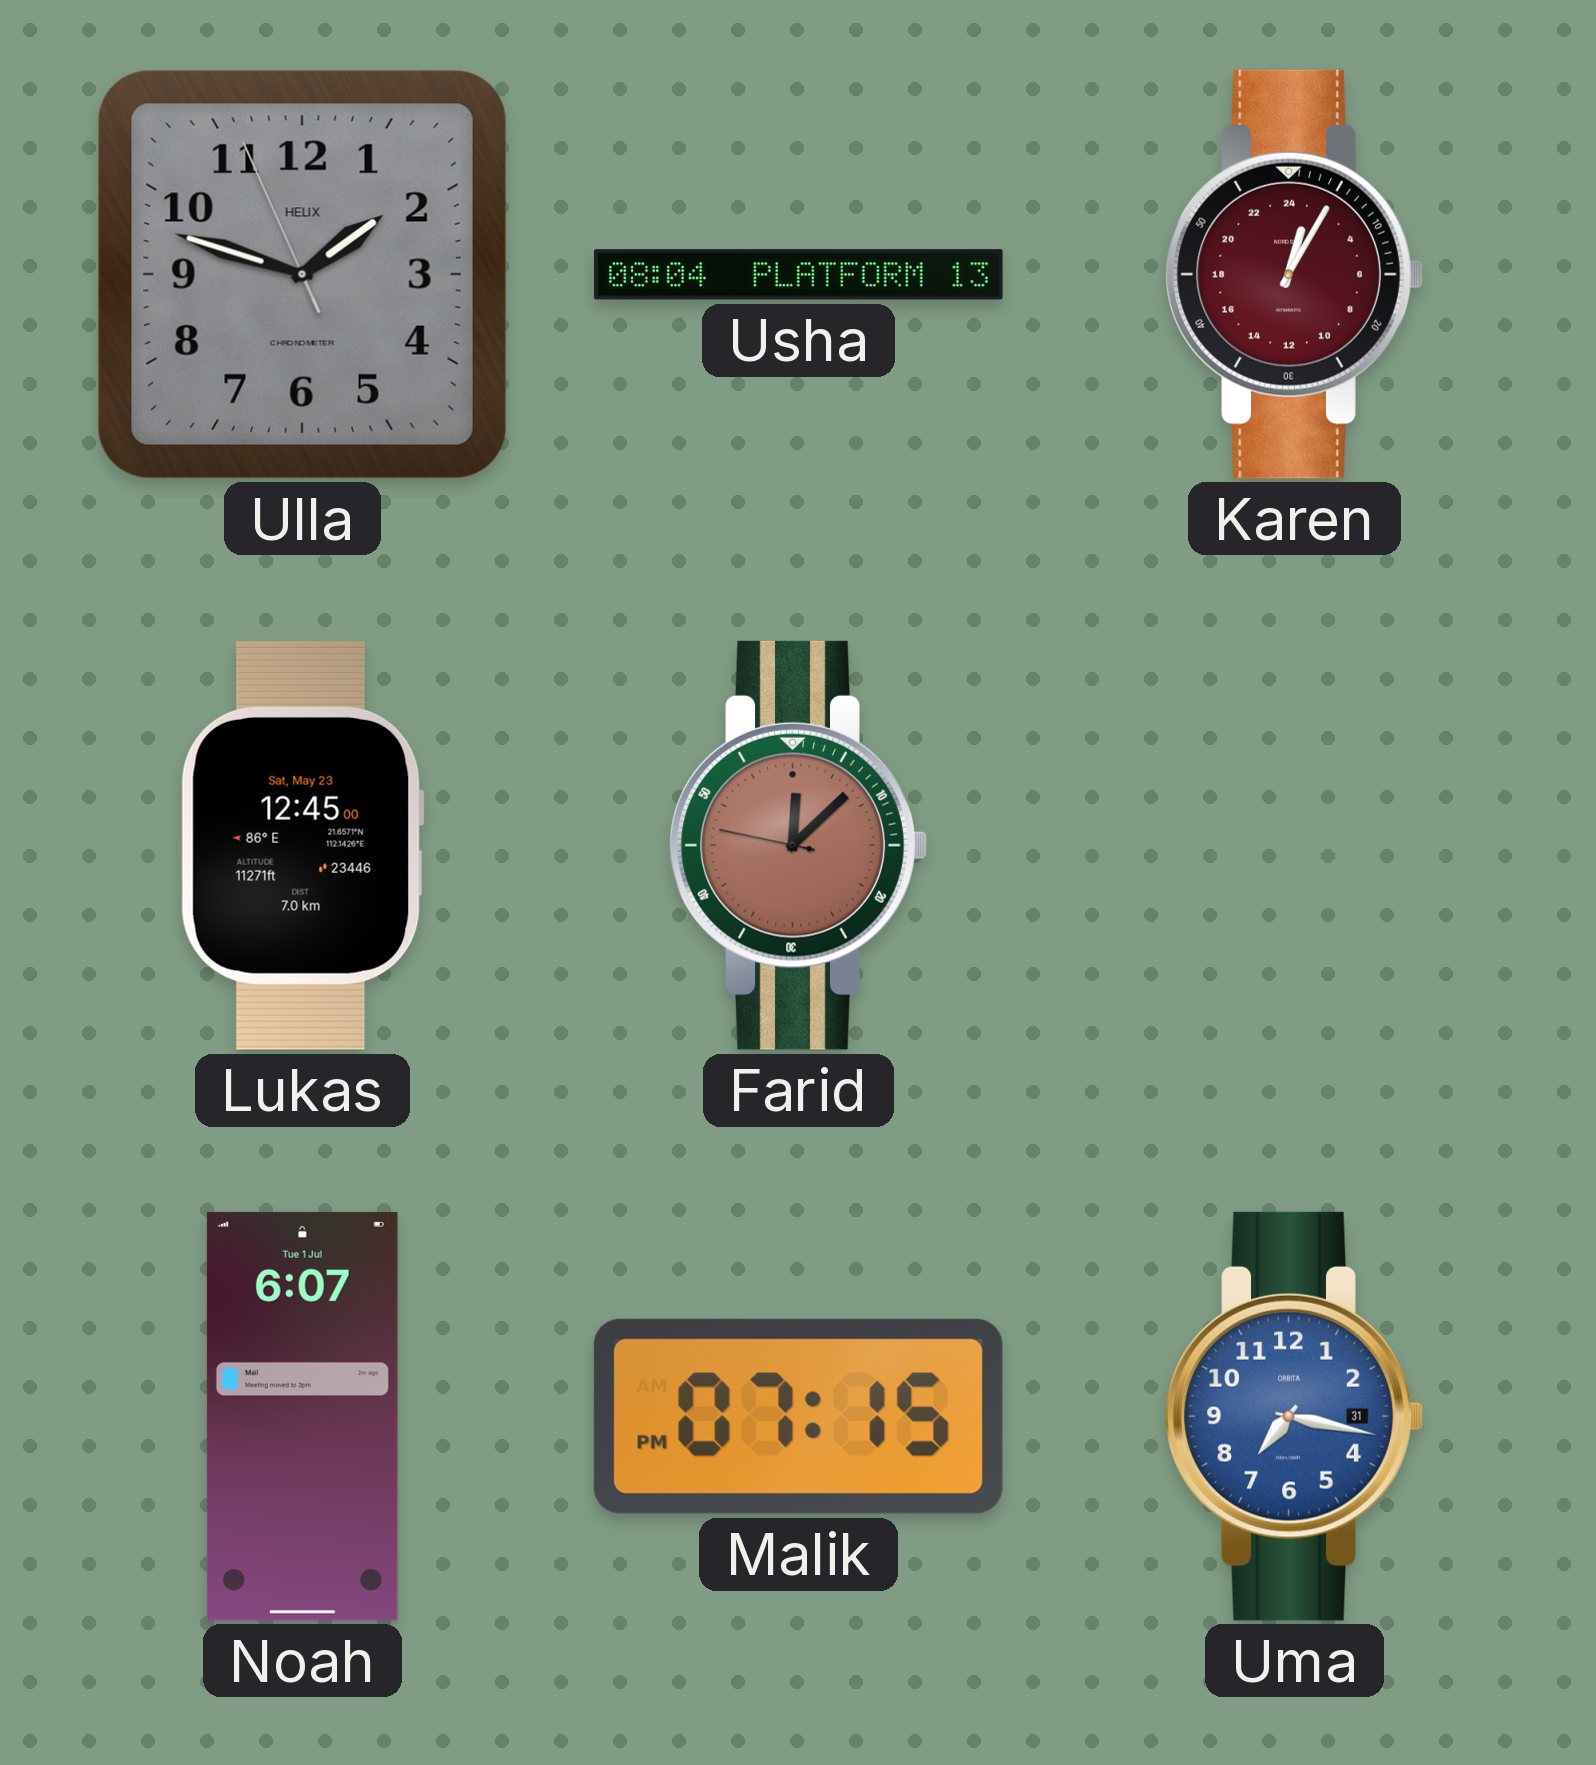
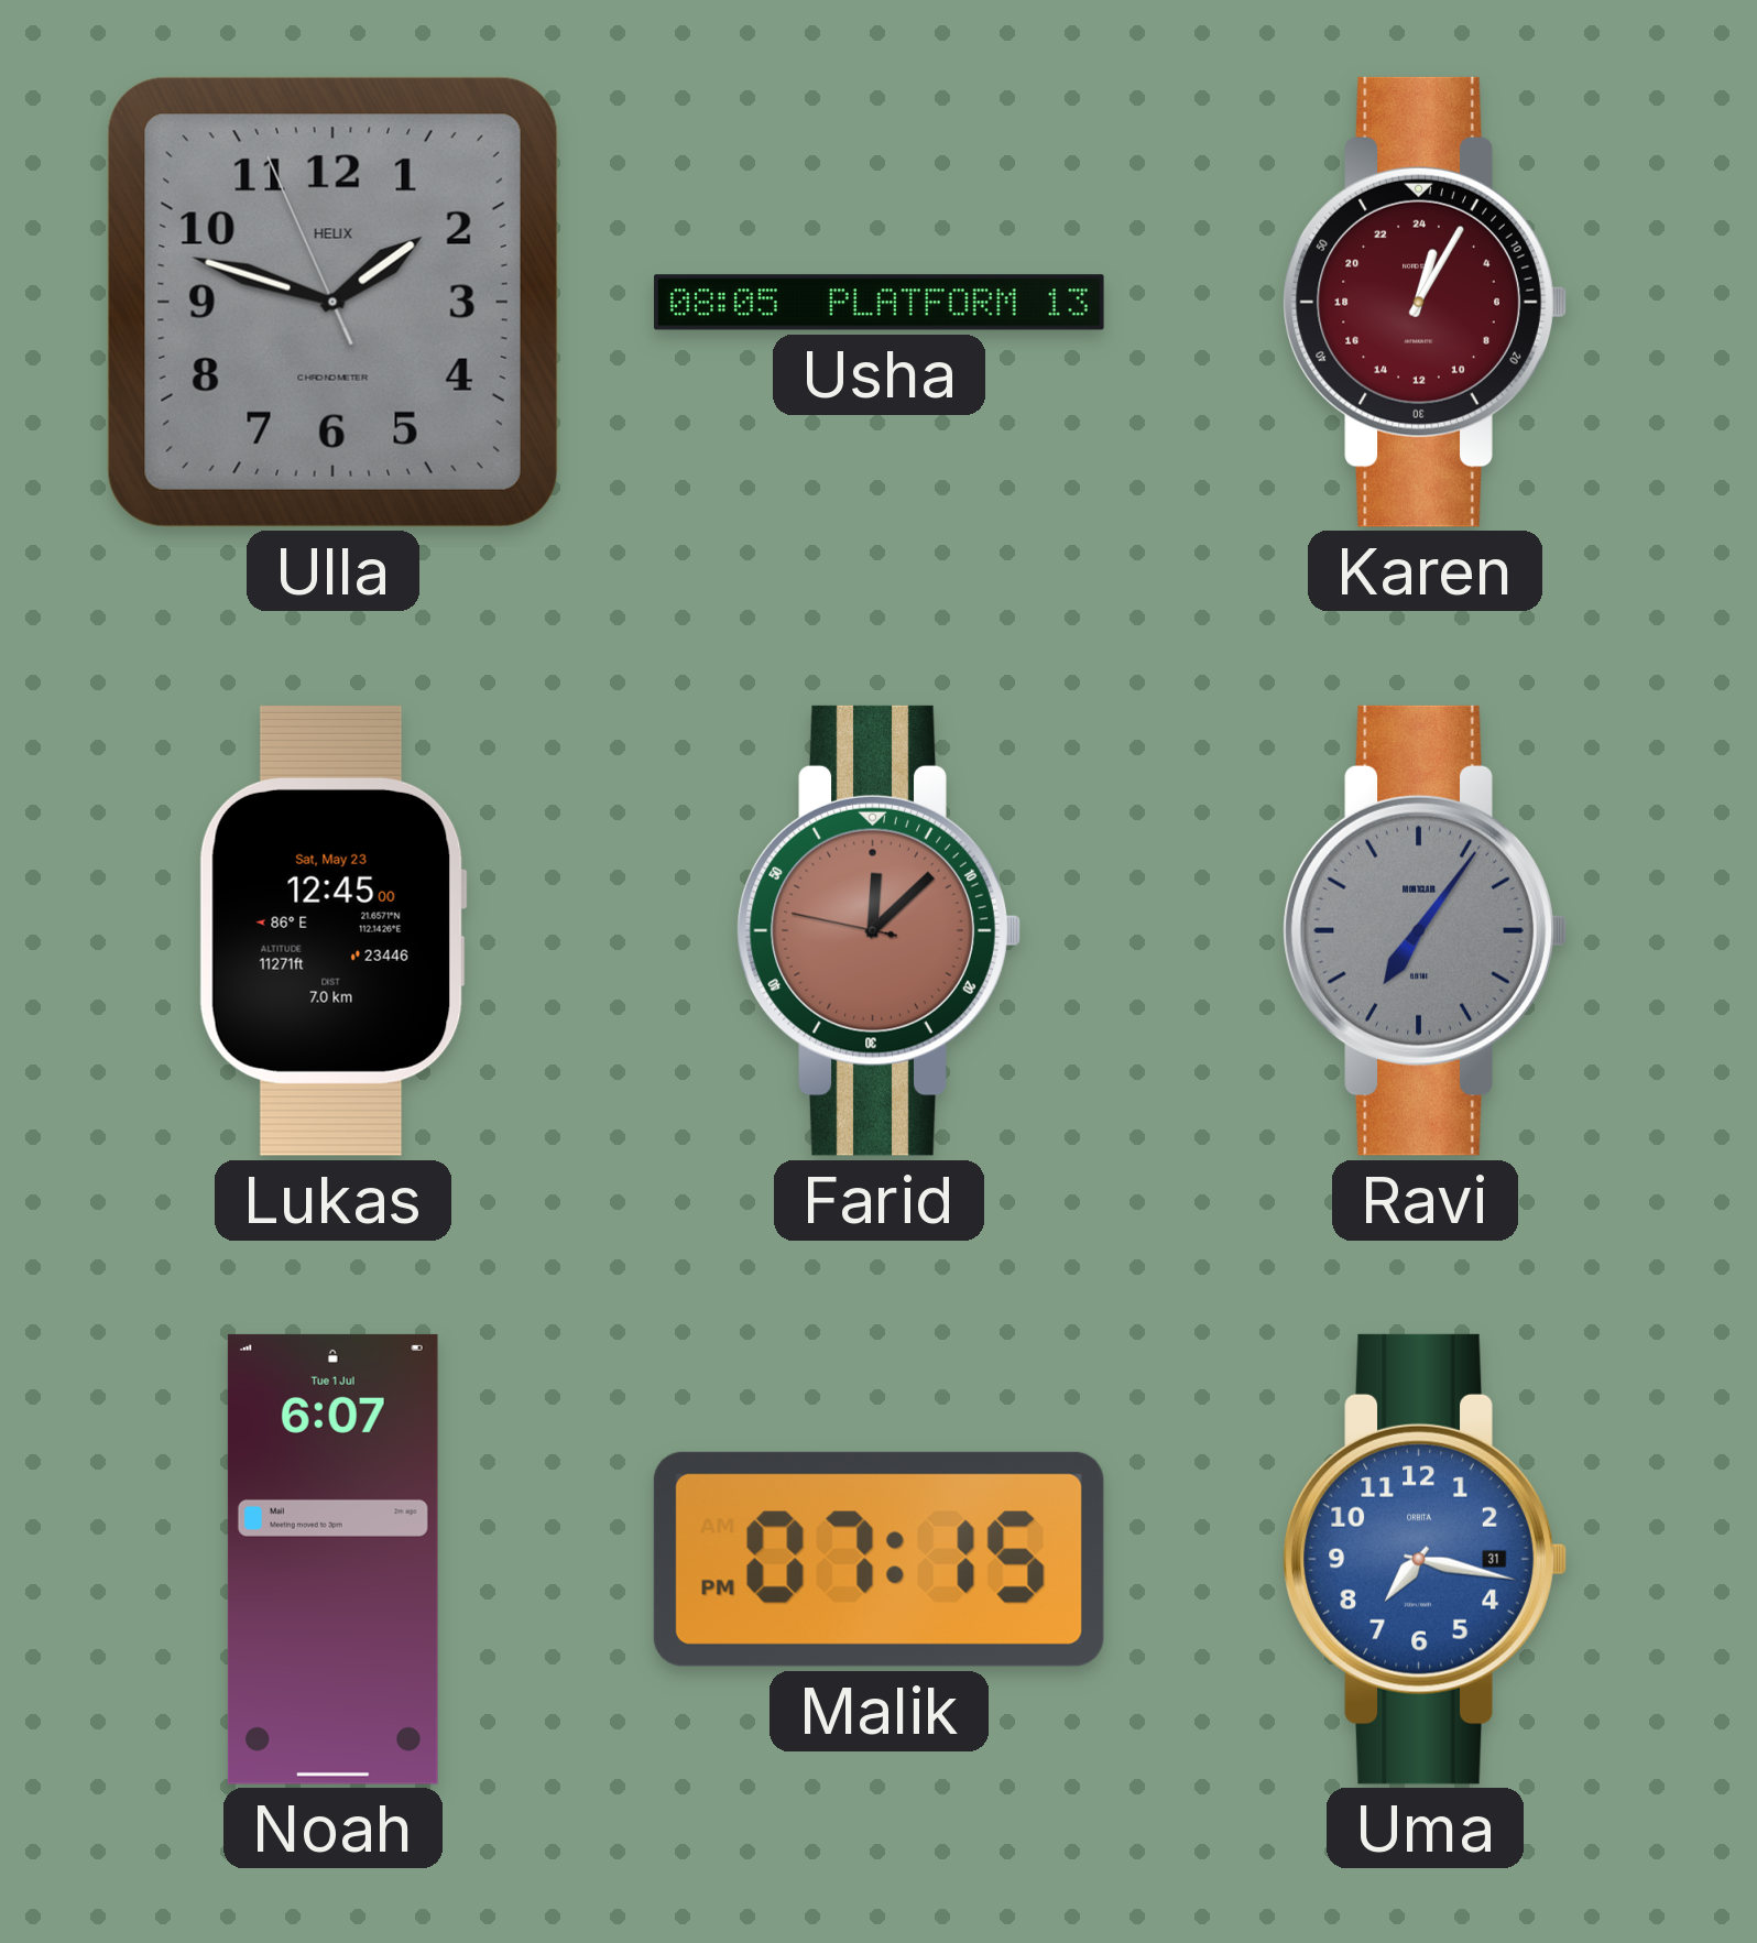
Usha: 08:04 -> 08:05
Ravi: none -> 7:06
